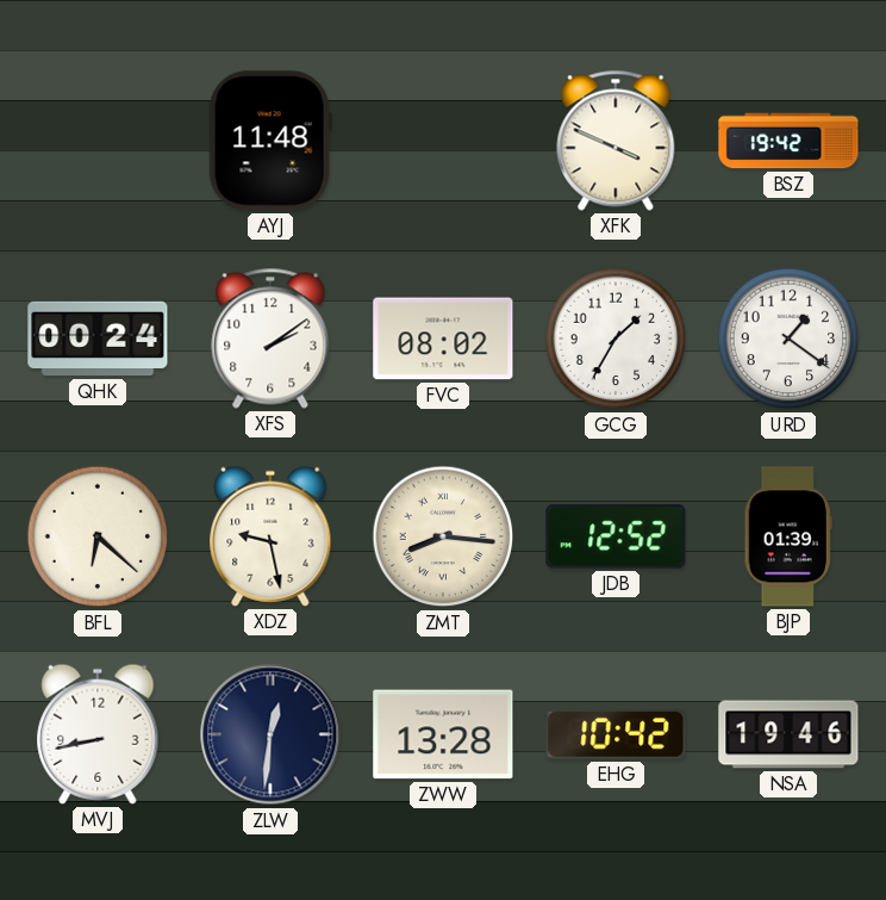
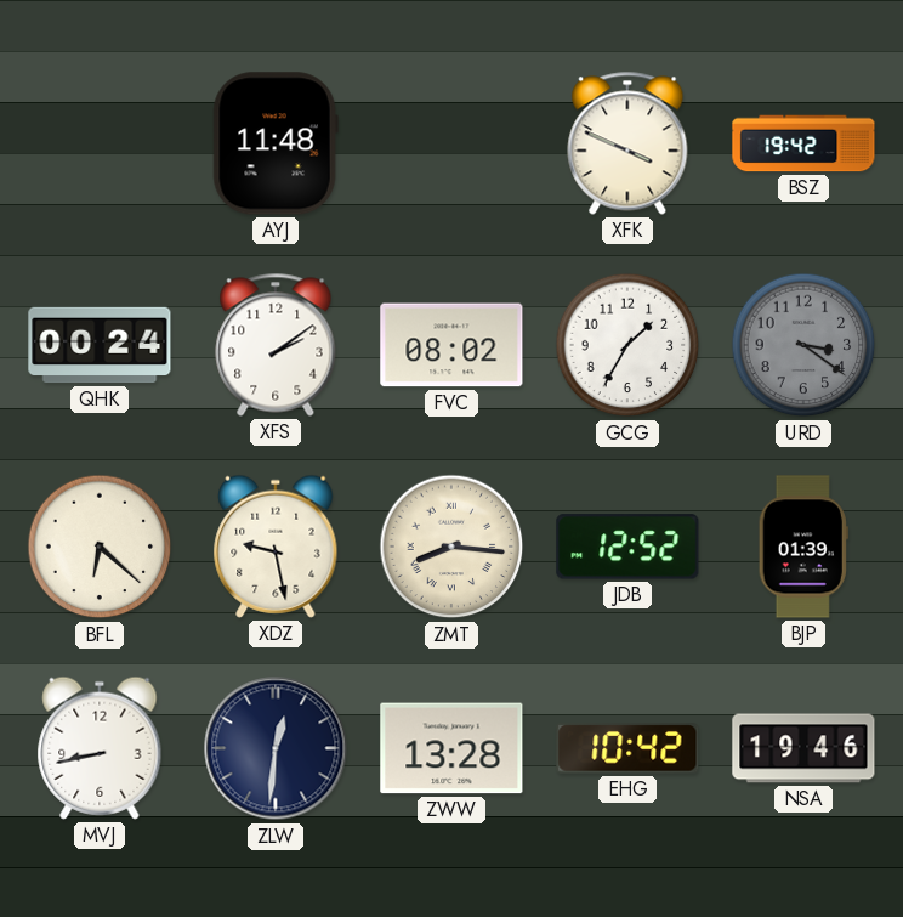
URD: 1:21 -> 3:21
URD dial: white -> grey
